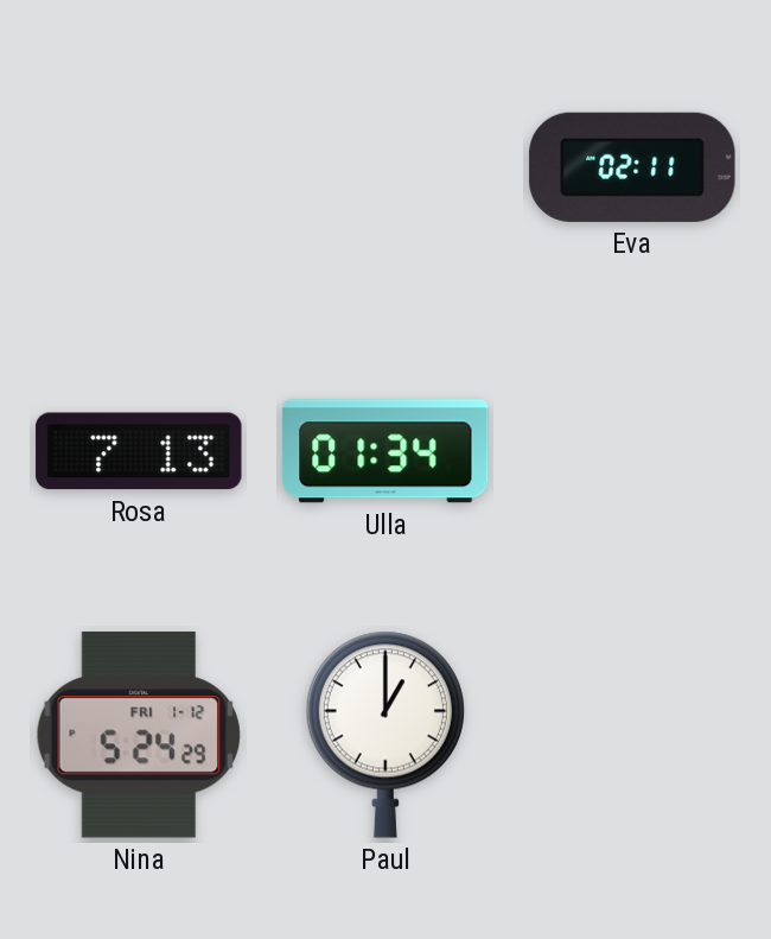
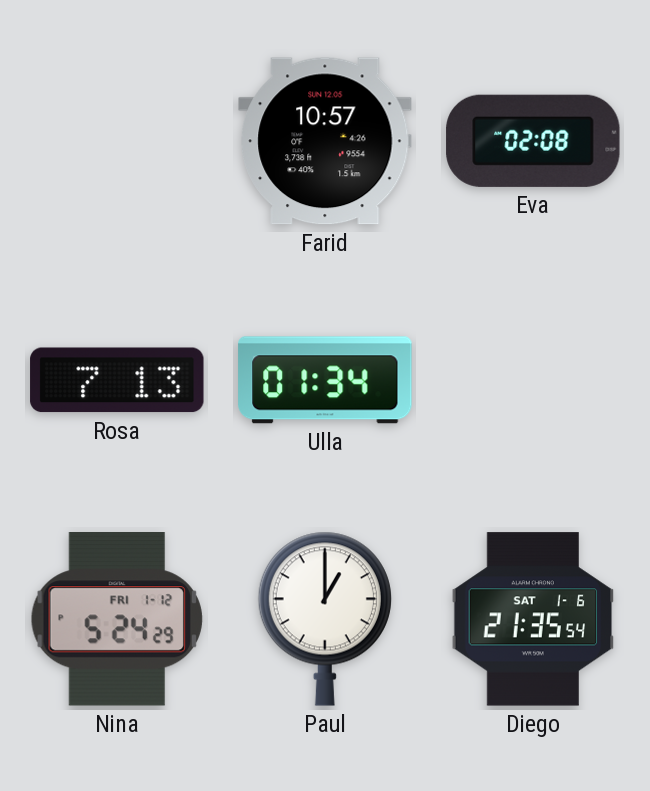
Farid: none -> 10:57
Eva: 02:11 -> 02:08
Diego: none -> 21:35
